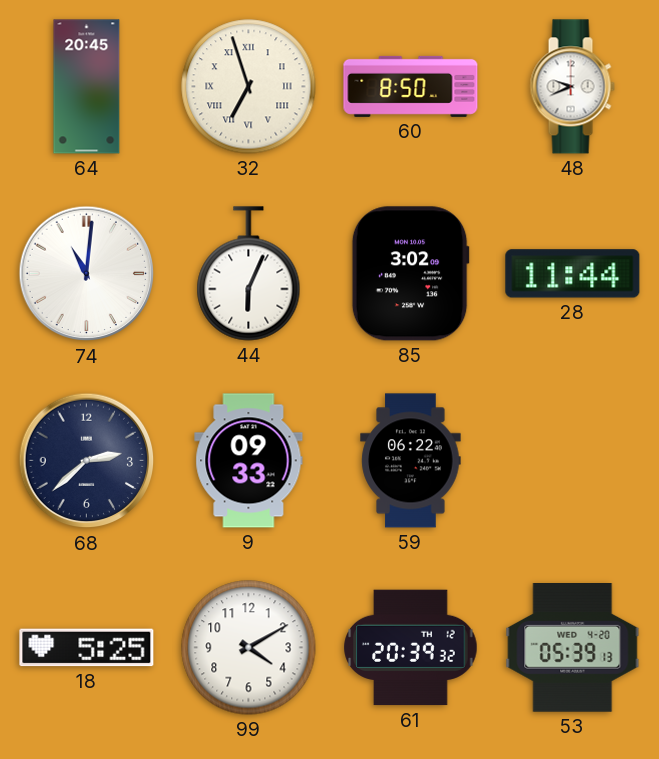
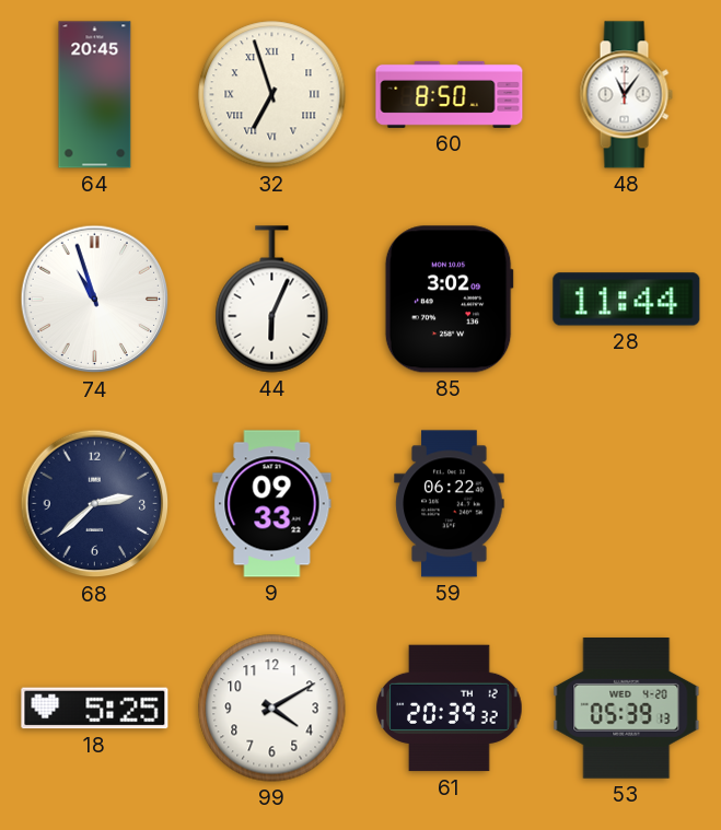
48: 9:41 -> 11:06
74: 11:01 -> 10:57
